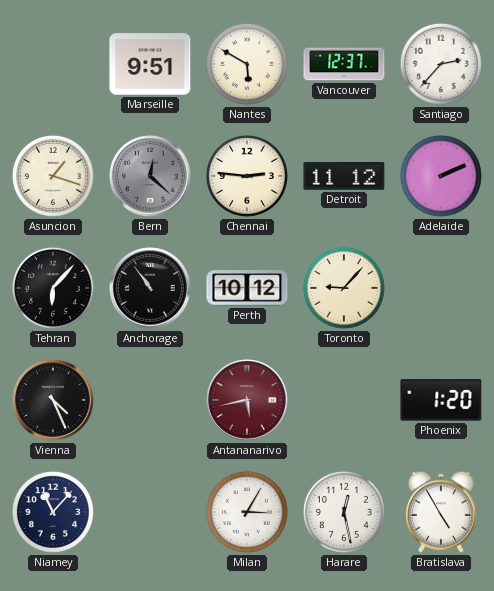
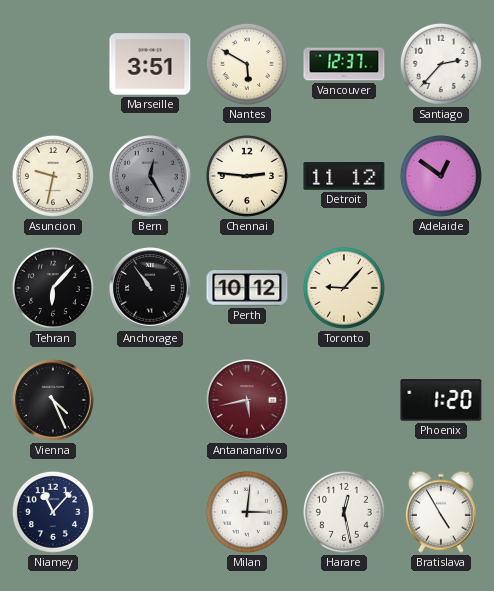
Marseille: 9:51 -> 3:51
Asuncion: 1:18 -> 9:32
Bern: 12:22 -> 12:25
Adelaide: 2:11 -> 12:51
Milan: 3:05 -> 3:01
